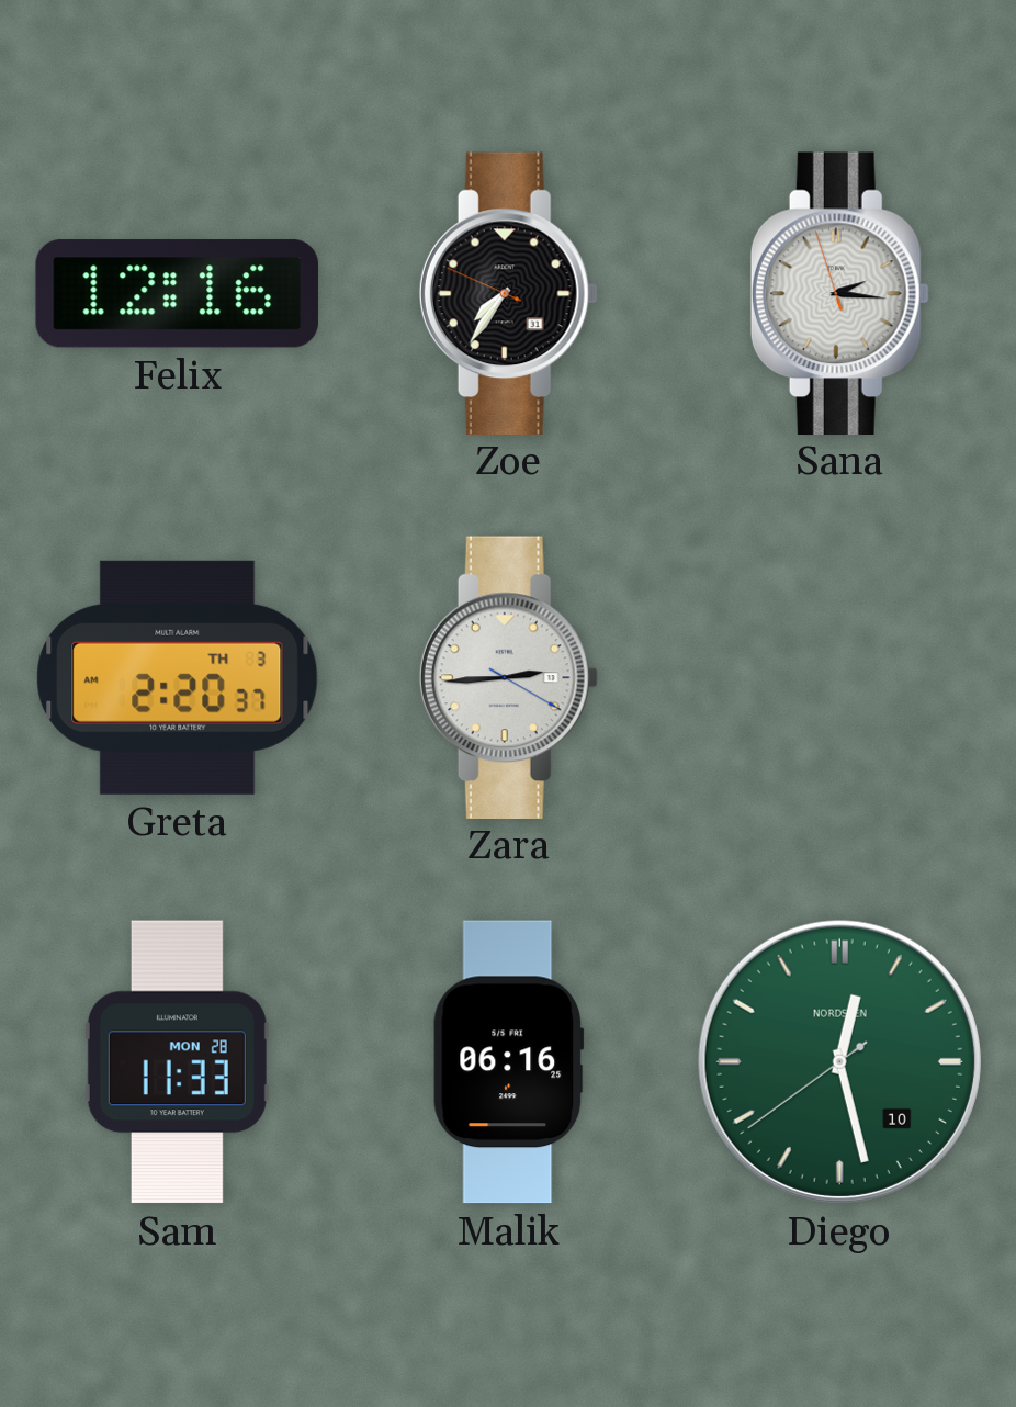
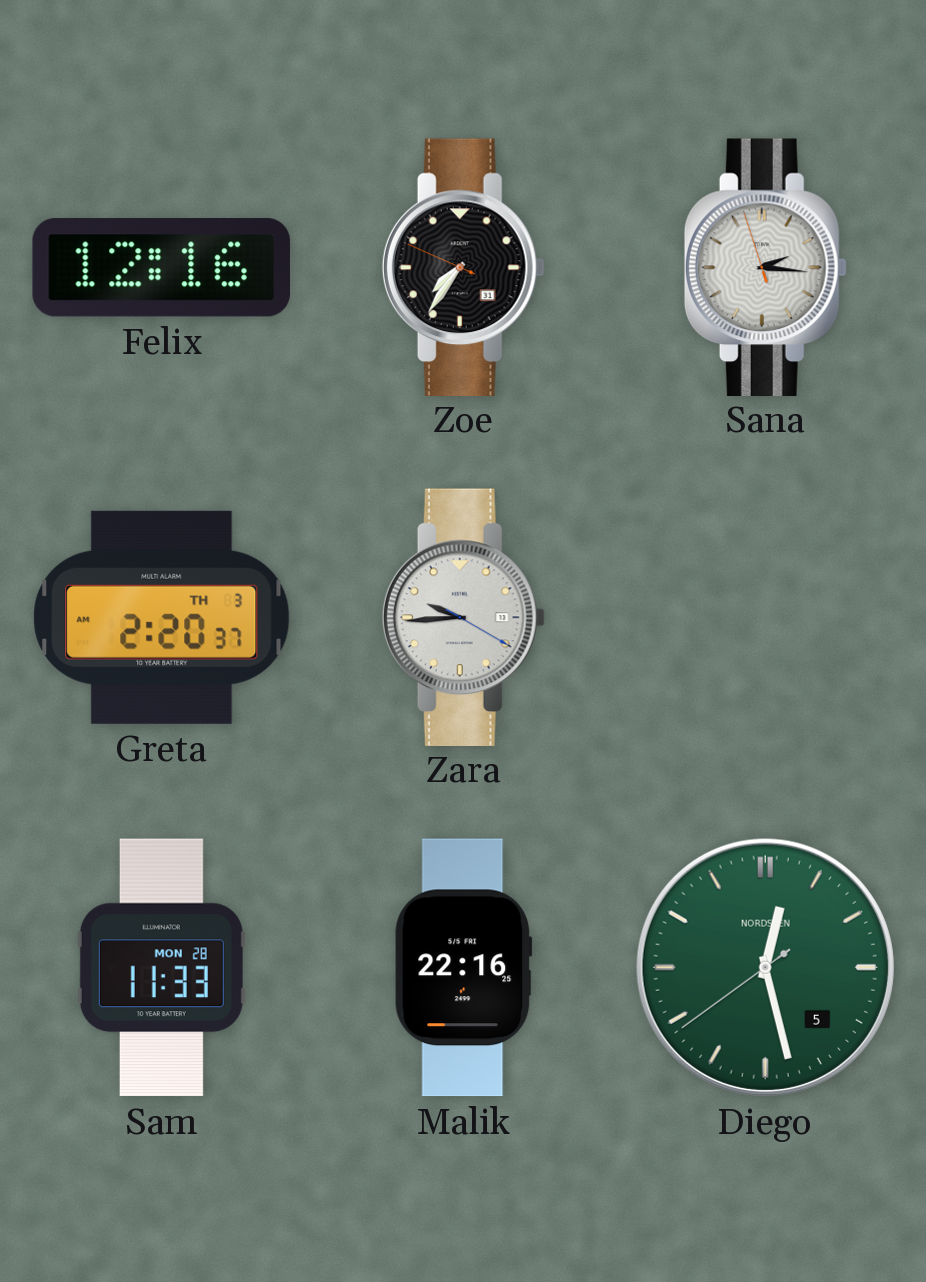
Zara: 2:44 -> 9:44
Malik: 06:16 -> 22:16
Diego date: 10 -> 5
